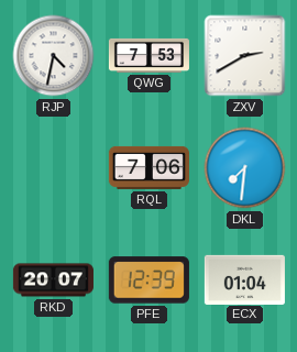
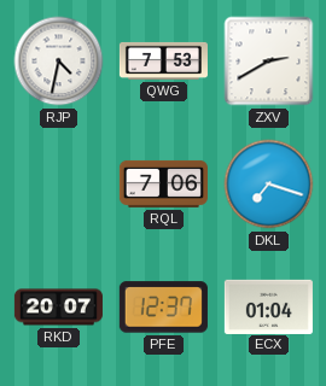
DKL: 7:31 -> 7:18
PFE: 12:39 -> 12:37
